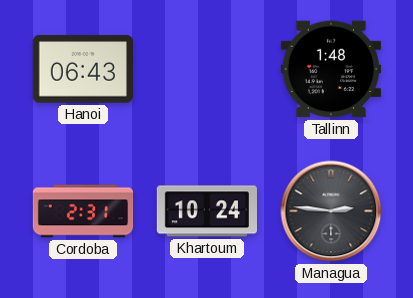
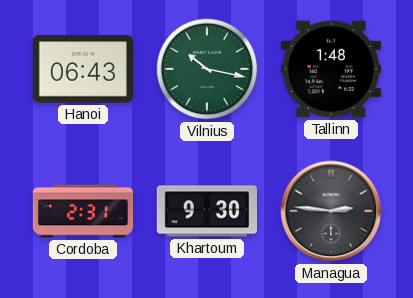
Vilnius: none -> 10:17
Khartoum: 10:24 -> 9:30
